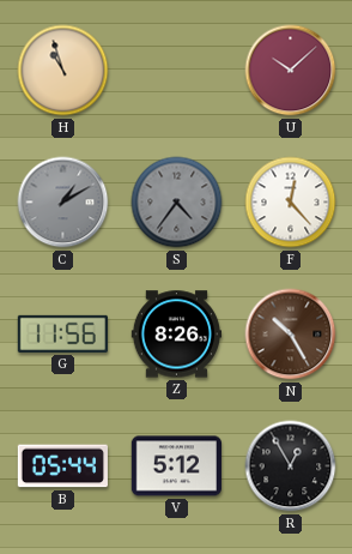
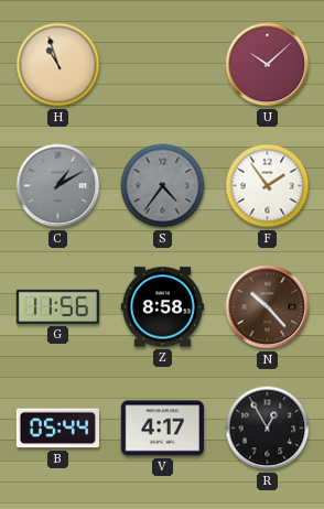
F: 12:23 -> 1:54
Z: 8:26 -> 8:58
N: 10:25 -> 10:23
V: 5:12 -> 4:17
